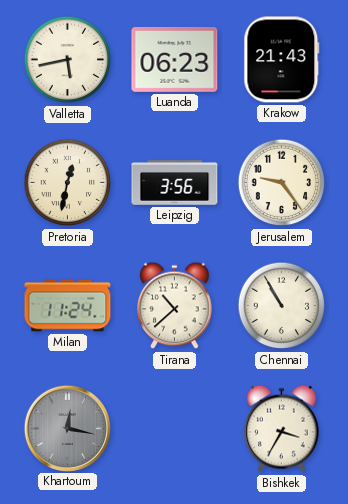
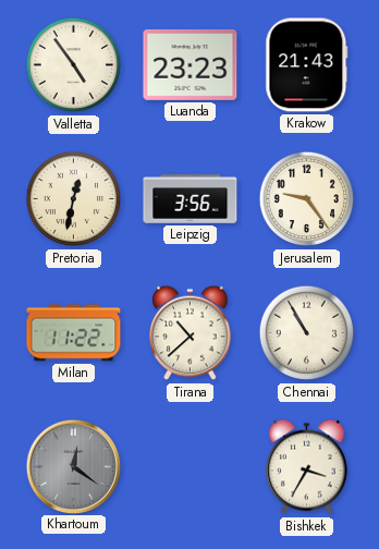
Valletta: 5:43 -> 4:54
Luanda: 06:23 -> 23:23
Milan: 11:24 -> 11:22
Khartoum: 12:17 -> 12:21
